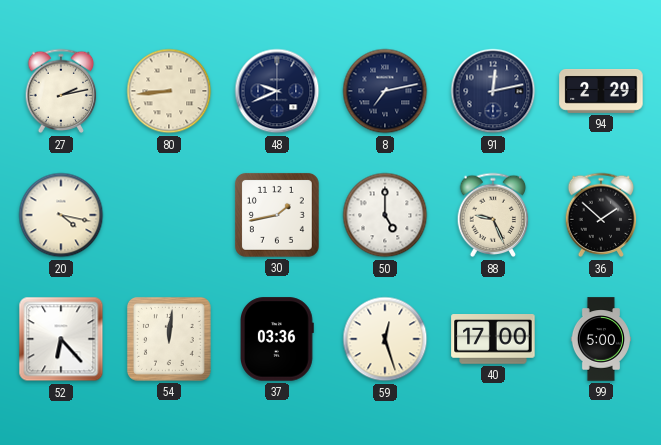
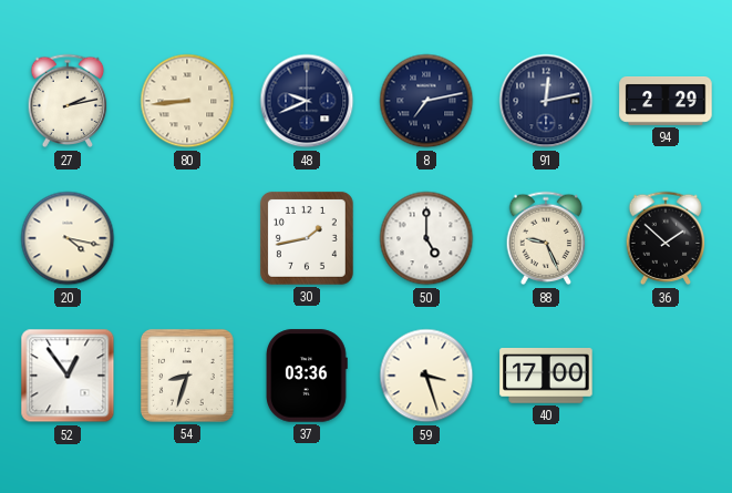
52: 6:23 -> 12:54
54: 12:01 -> 8:33
59: 12:27 -> 3:27
99: 5:00 -> none
